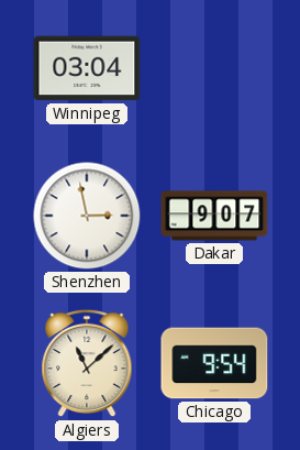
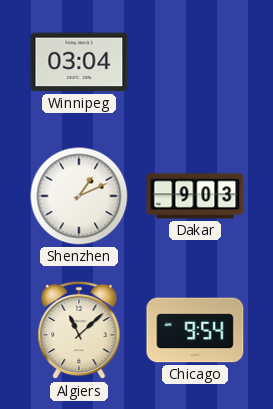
Shenzhen: 2:58 -> 1:11
Dakar: 9:07 -> 9:03
